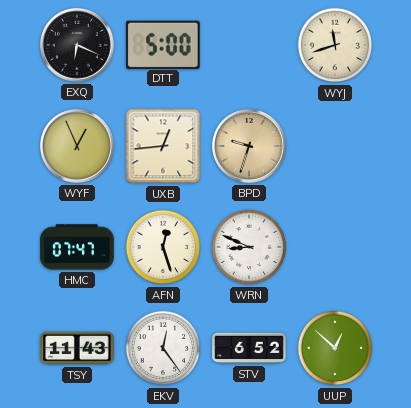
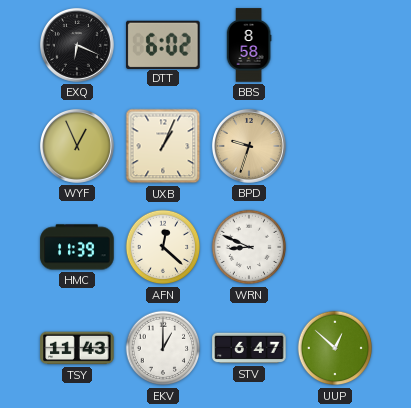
DTT: 5:00 -> 6:02
BBS: none -> 8:58
WYJ: 11:42 -> none
UXB: 12:44 -> 1:04
HMC: 07:47 -> 11:39
AFN: 12:27 -> 12:22
EKV: 12:24 -> 1:00
STV: 6:52 -> 6:47
